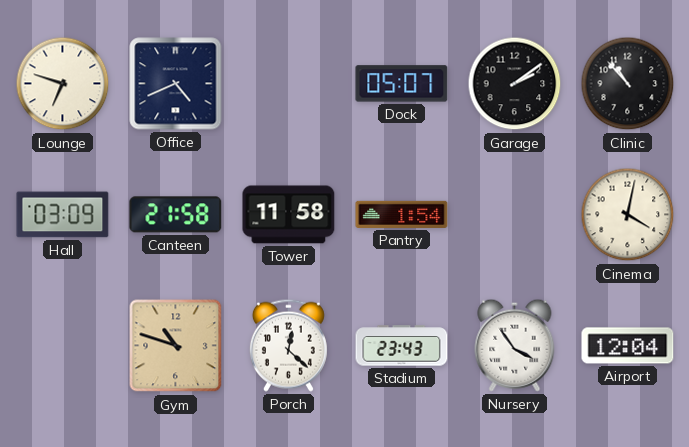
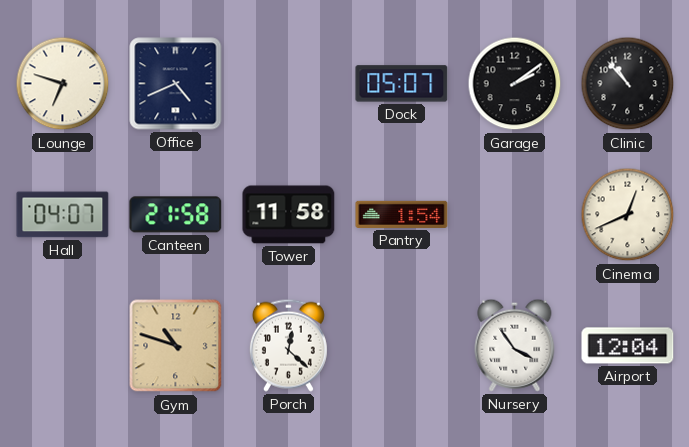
Hall: 03:09 -> 04:07
Cinema: 4:02 -> 12:41
Stadium: 23:43 -> none
